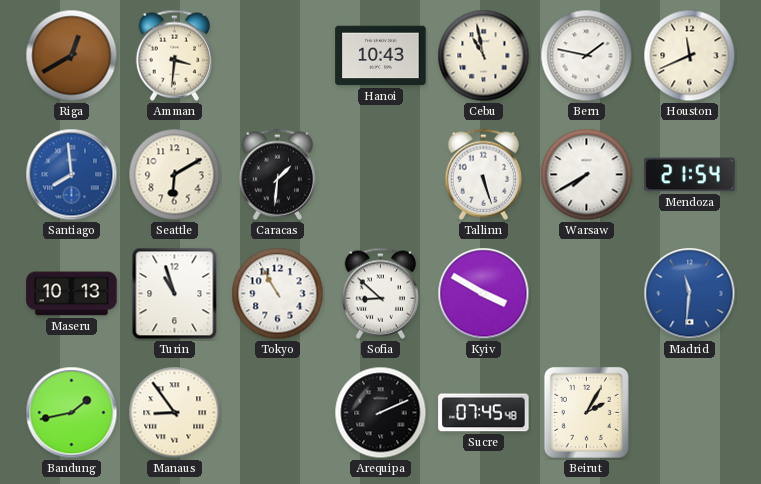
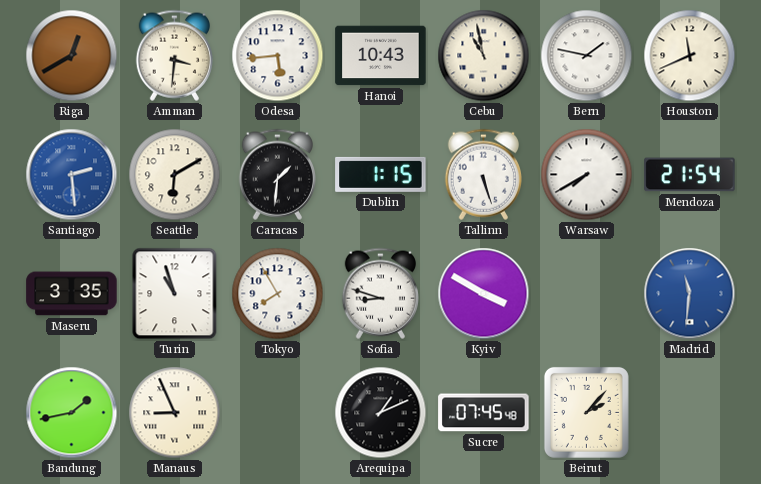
Odesa: none -> 5:44
Santiago: 7:59 -> 2:29
Dublin: none -> 1:15
Maseru: 10:13 -> 3:35
Tokyo: 10:55 -> 7:55
Sofia: 8:52 -> 8:48
Manaus: 8:54 -> 8:56
Arequipa: 2:11 -> 1:11
Beirut: 2:05 -> 2:07
